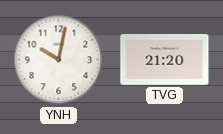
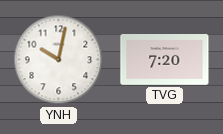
TVG: 21:20 -> 7:20
